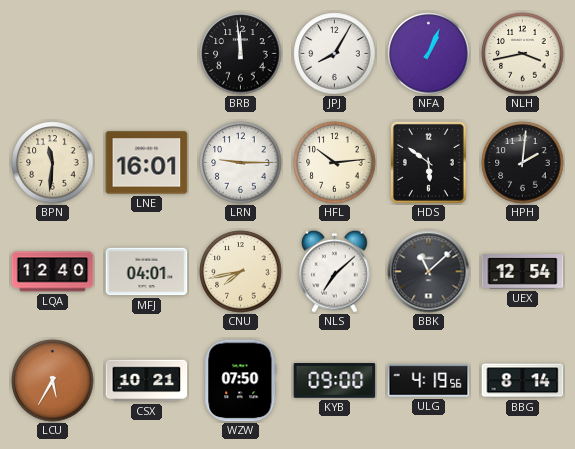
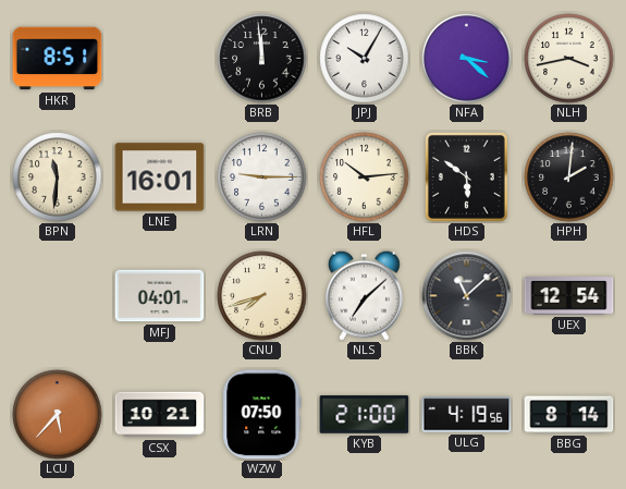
HKR: none -> 8:51
JPJ: 8:05 -> 10:05
NFA: 1:04 -> 3:22
LQA: 12:40 -> none
CNU: 7:43 -> 7:42
LCU: 5:35 -> 5:37
KYB: 09:00 -> 21:00
